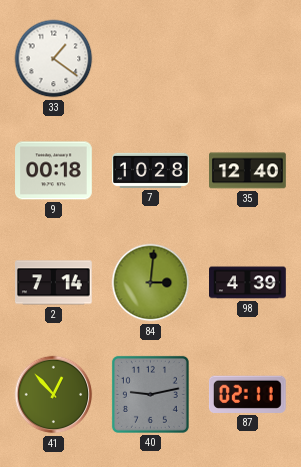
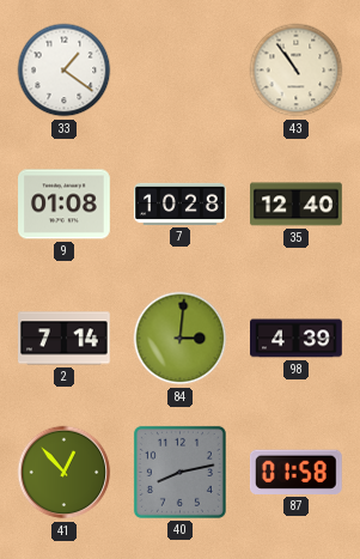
43: none -> 10:54
9: 00:18 -> 01:08
40: 9:13 -> 8:13
87: 02:11 -> 01:58
